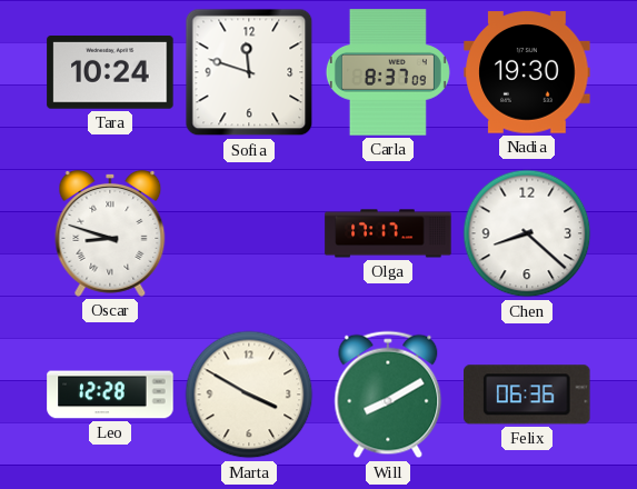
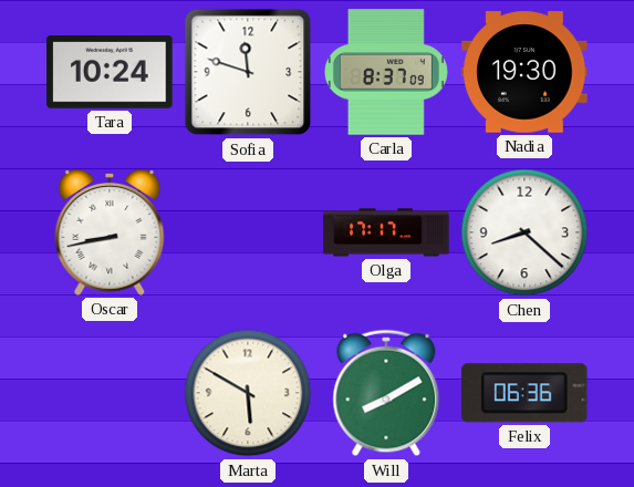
Oscar: 8:48 -> 8:43
Leo: 12:28 -> none
Marta: 3:50 -> 5:50
